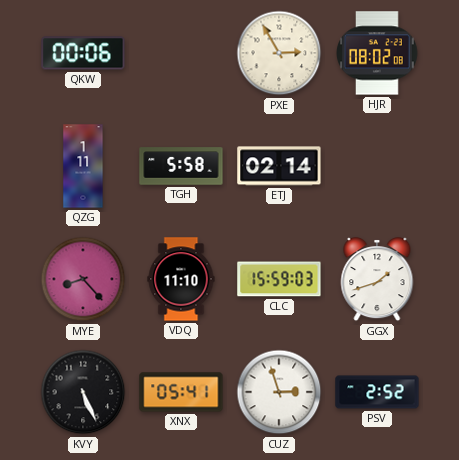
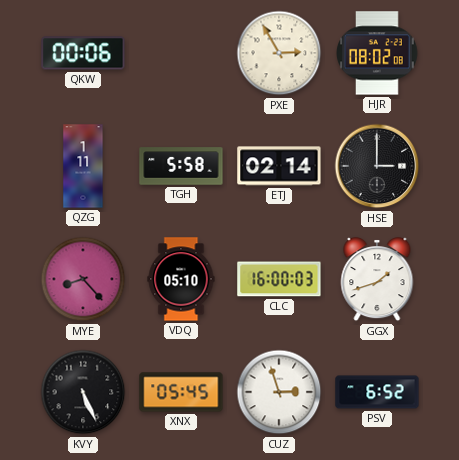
HSE: none -> 3:00
VDQ: 11:10 -> 05:10
CLC: 15:59 -> 16:00
XNX: 05:41 -> 05:45
PSV: 2:52 -> 6:52
